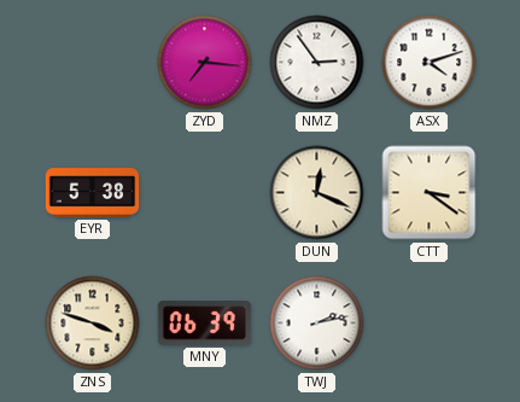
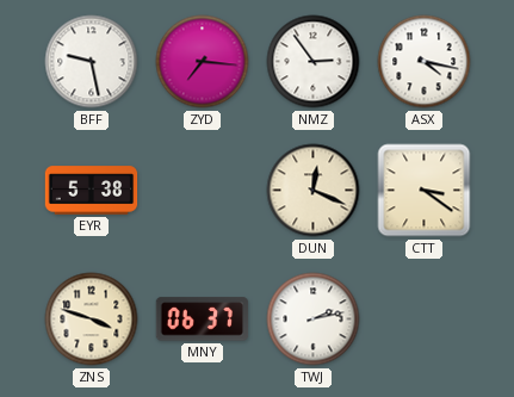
BFF: none -> 9:28
ASX: 4:12 -> 4:17
MNY: 06:39 -> 06:37
